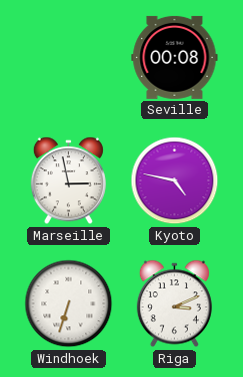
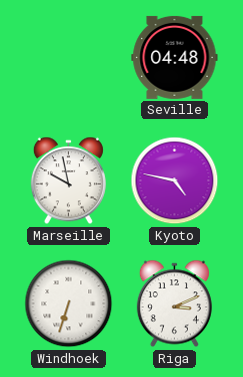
Seville: 00:08 -> 04:48
Marseille: 2:58 -> 9:58
